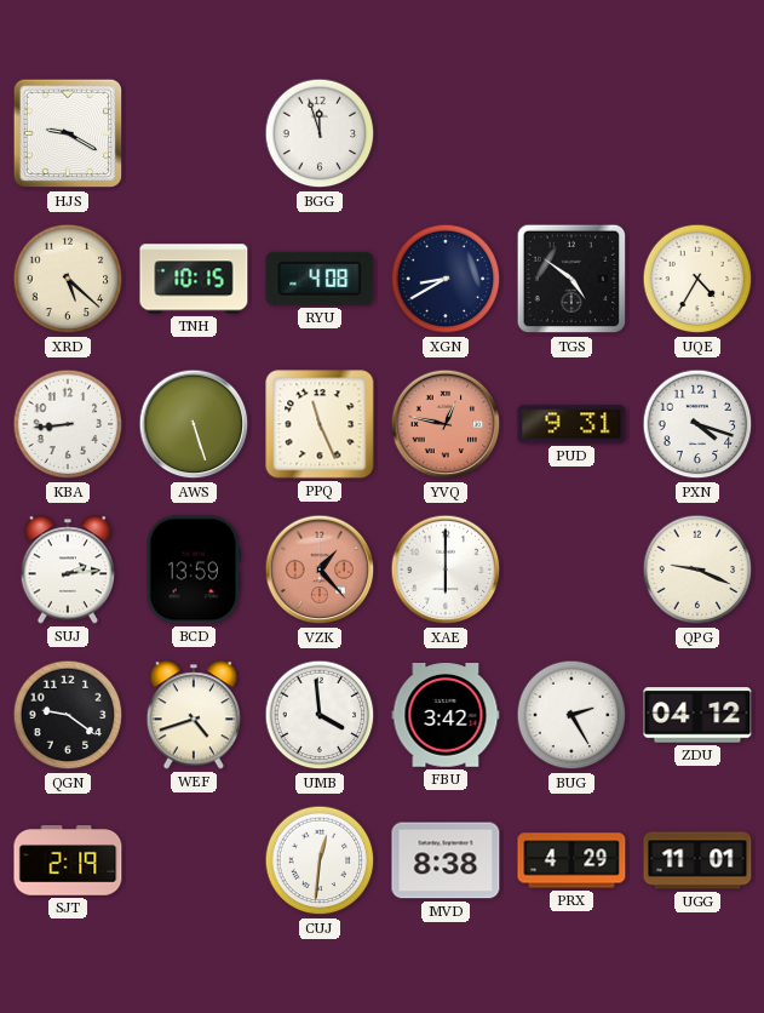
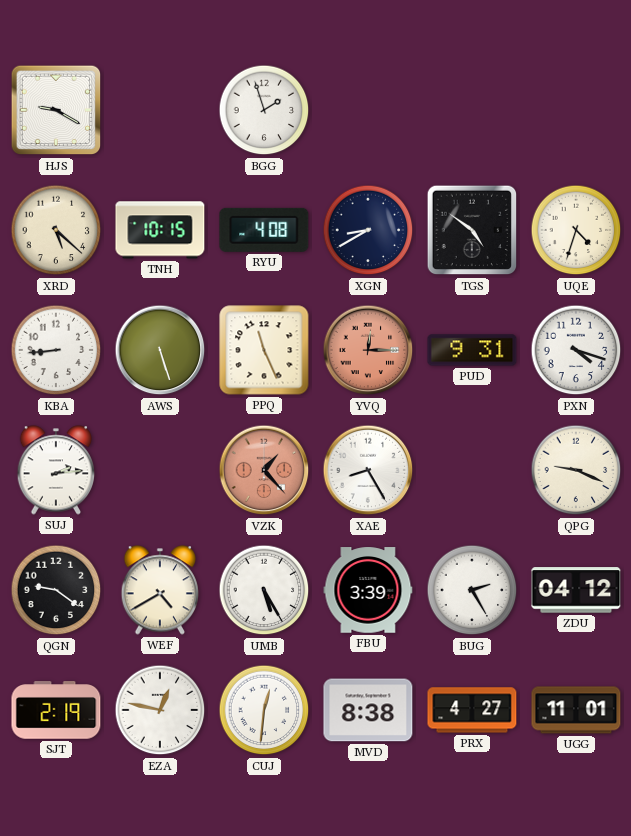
BGG: 11:57 -> 1:57
UQE: 4:35 -> 4:33
YVQ: 12:47 -> 12:15
BCD: 13:59 -> none
XAE: 6:00 -> 8:25
WEF: 4:42 -> 4:40
UMB: 3:59 -> 5:25
FBU: 3:42 -> 3:39
EZA: none -> 12:47
PRX: 4:29 -> 4:27
